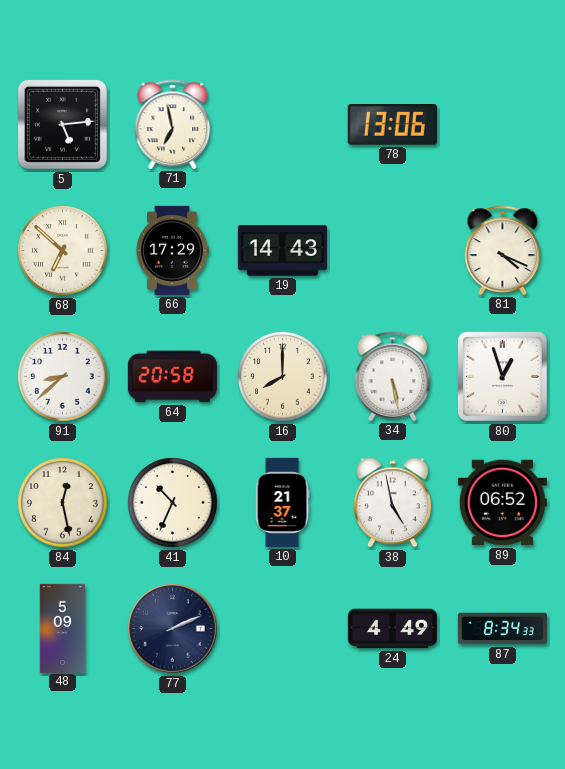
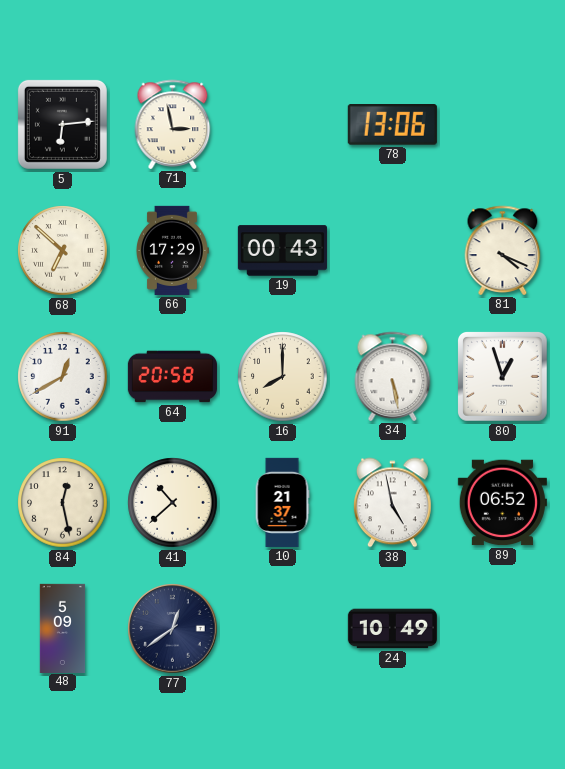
5: 5:14 -> 6:14
71: 6:58 -> 2:58
19: 14:43 -> 00:43
91: 8:38 -> 12:40
41: 10:34 -> 10:38
77: 2:11 -> 12:39
24: 4:49 -> 10:49
87: 8:34 -> none
